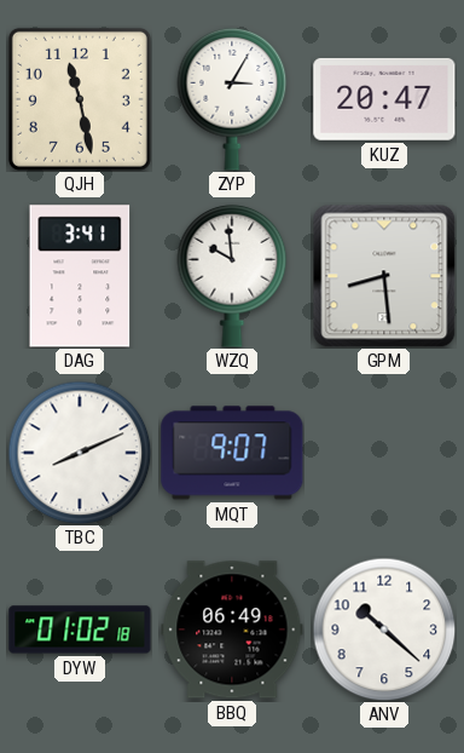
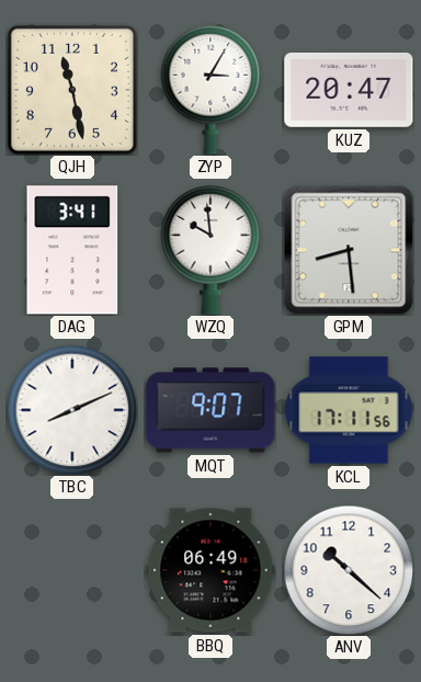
KCL: none -> 17:11
DYW: 01:02 -> none
